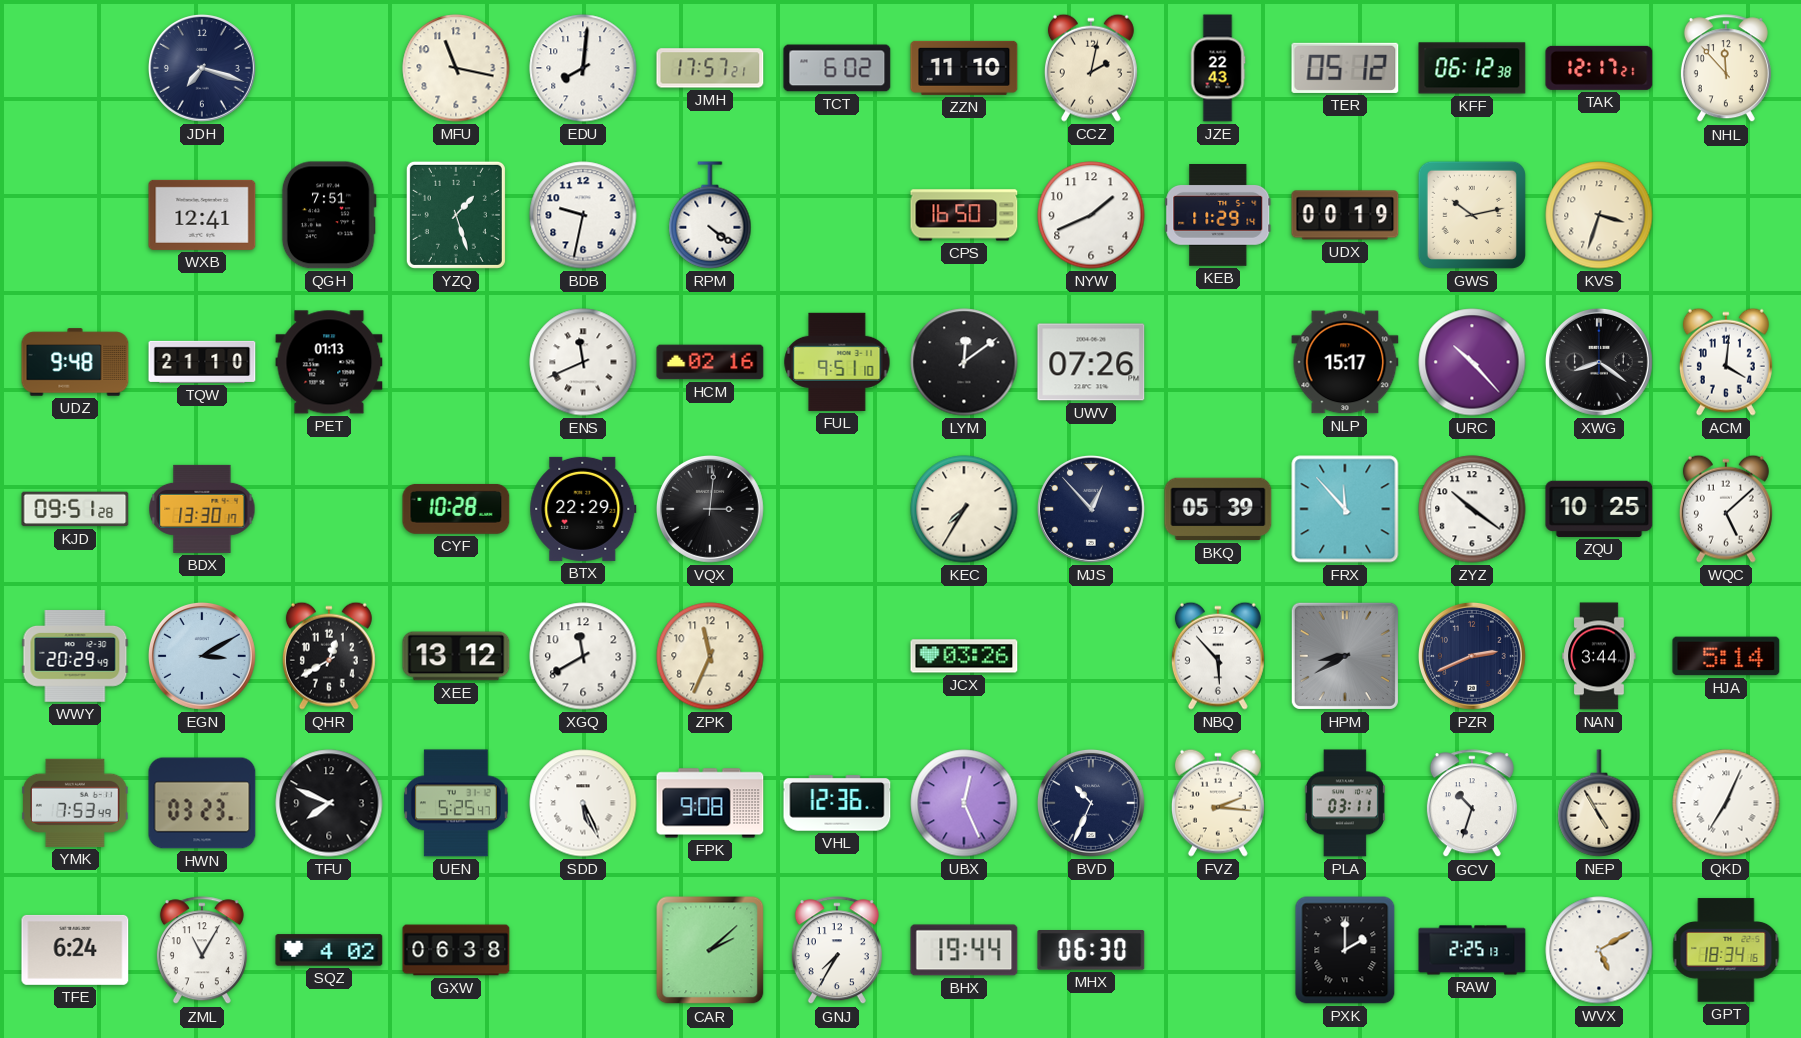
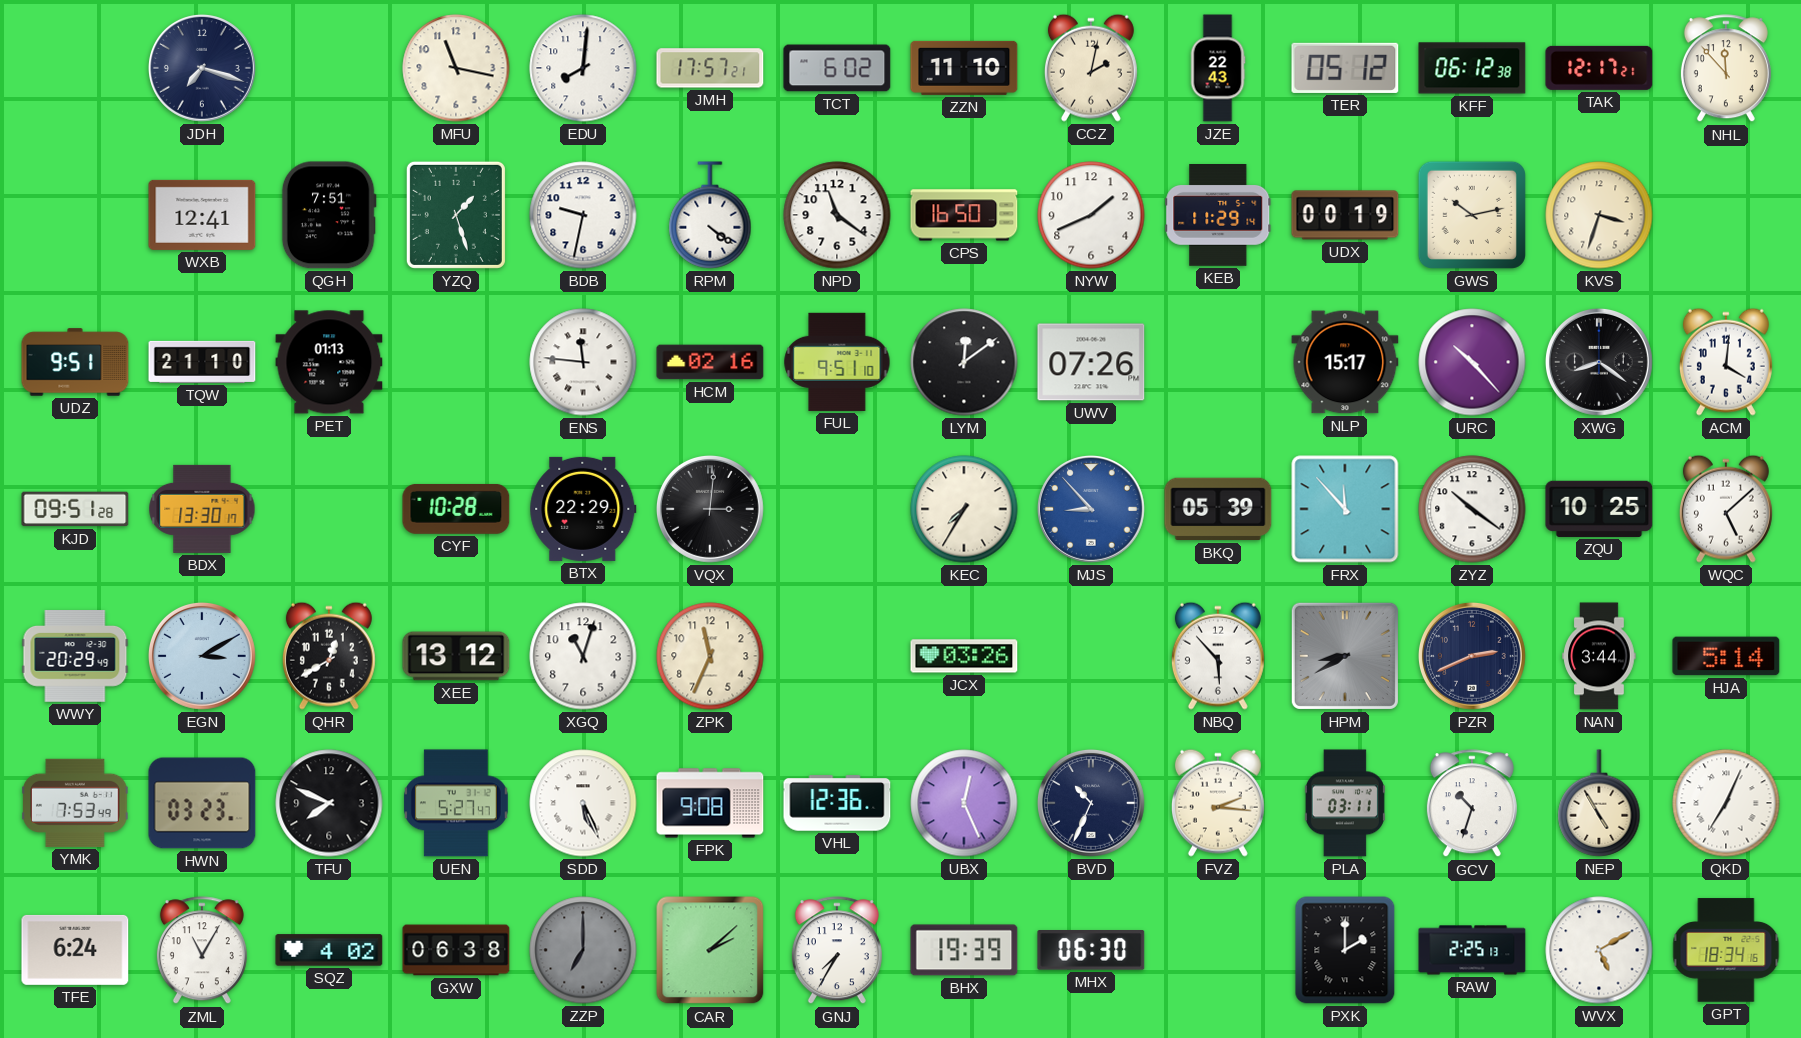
NPD: none -> 11:21
UDZ: 9:48 -> 9:51
ENS: 11:41 -> 11:46
MJS: 12:53 -> 8:53
MJS dial: navy -> blue
XGQ: 11:40 -> 11:03
UEN: 5:25 -> 5:27
ZZP: none -> 7:00
BHX: 19:44 -> 19:39
